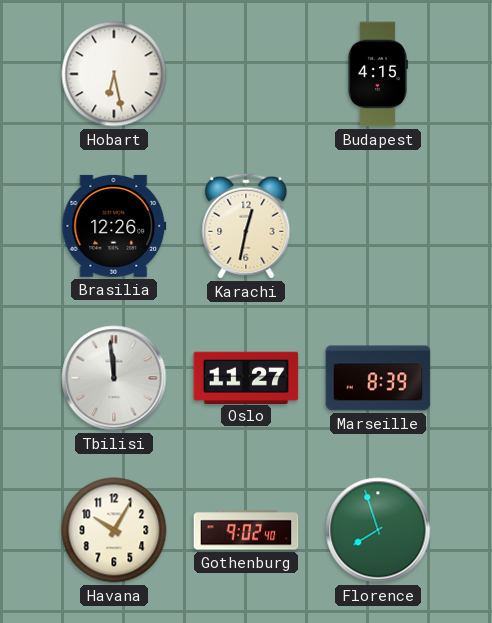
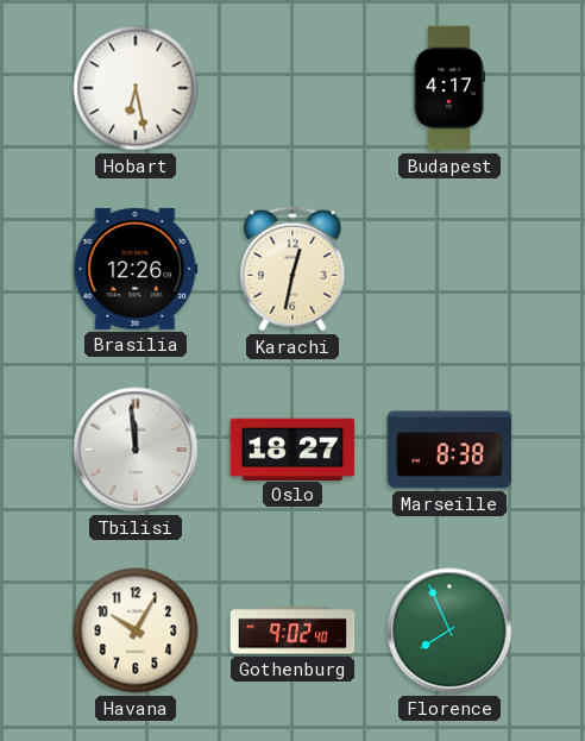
Budapest: 4:15 -> 4:17
Oslo: 11:27 -> 18:27
Marseille: 8:39 -> 8:38
Florence: 7:57 -> 7:56
